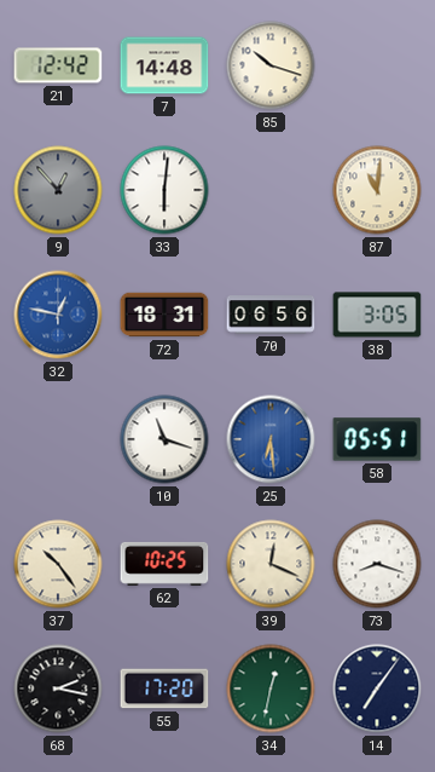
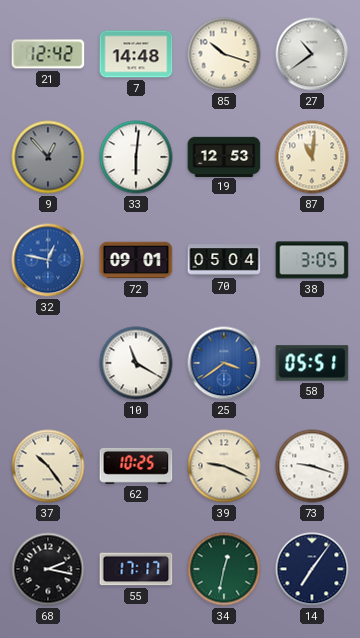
27: none -> 10:39
19: none -> 12:53
72: 18:31 -> 09:01
70: 06:56 -> 05:04
10: 11:18 -> 11:20
25: 6:29 -> 3:39
39: 12:19 -> 9:19
73: 8:18 -> 9:18
55: 17:20 -> 17:17
